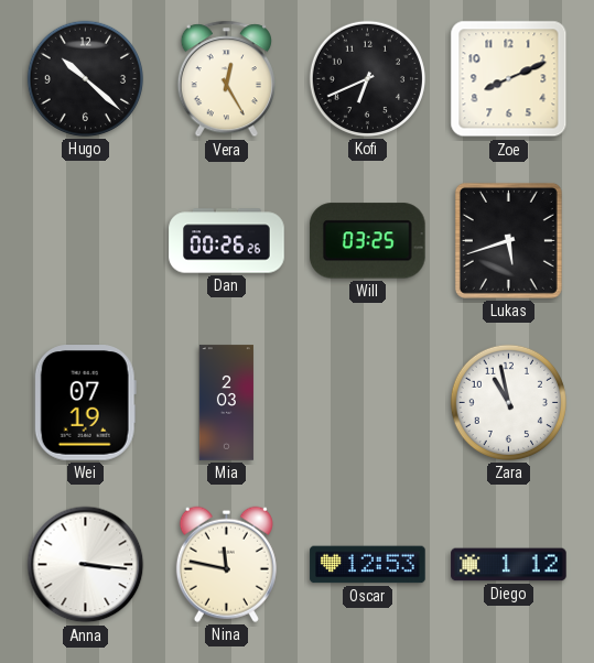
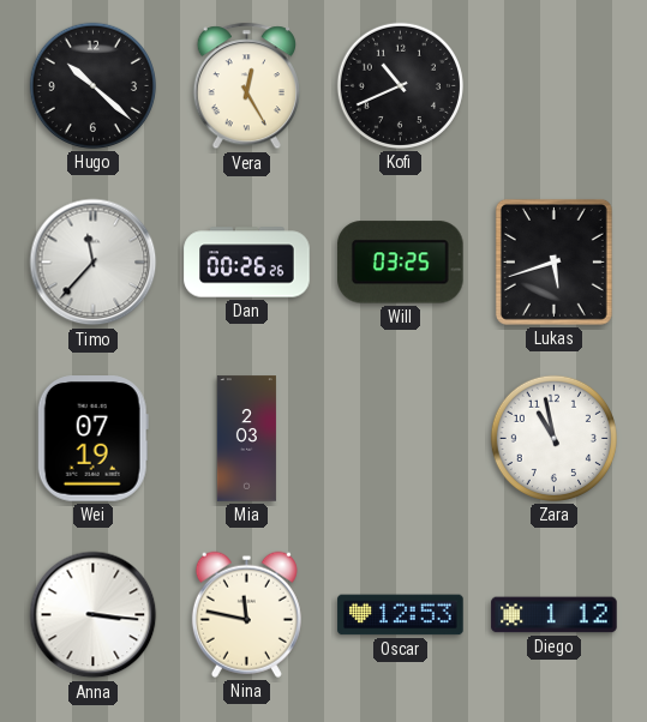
Kofi: 6:41 -> 10:41
Zoe: 8:11 -> none
Timo: none -> 11:37
